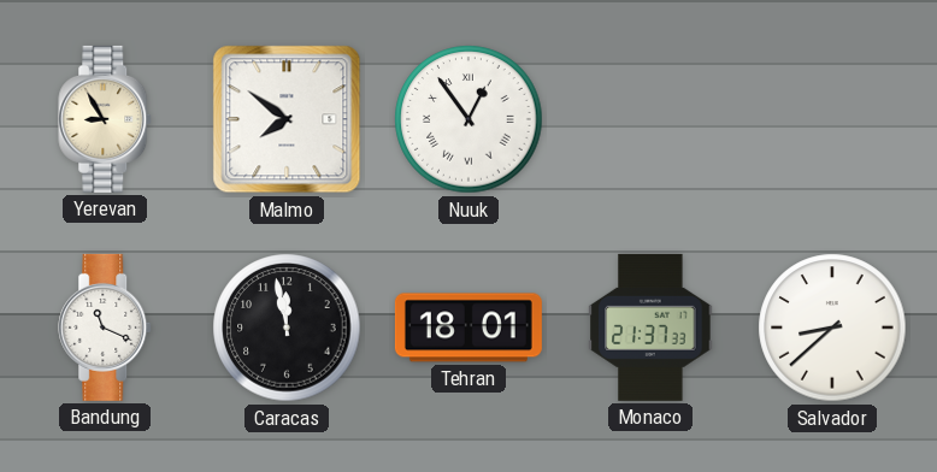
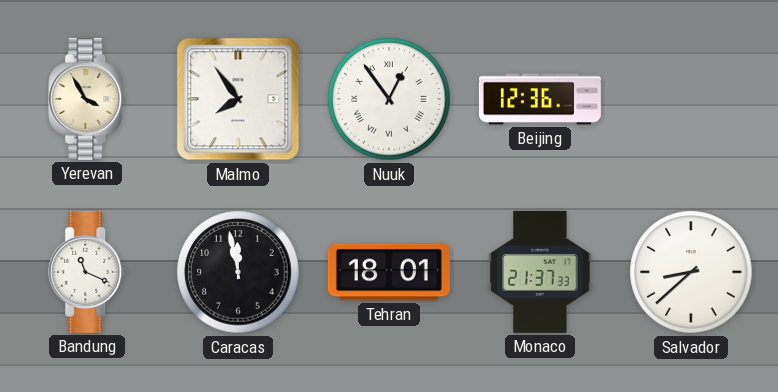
Yerevan: 8:55 -> 3:55
Malmo: 7:51 -> 7:54
Beijing: none -> 12:36
